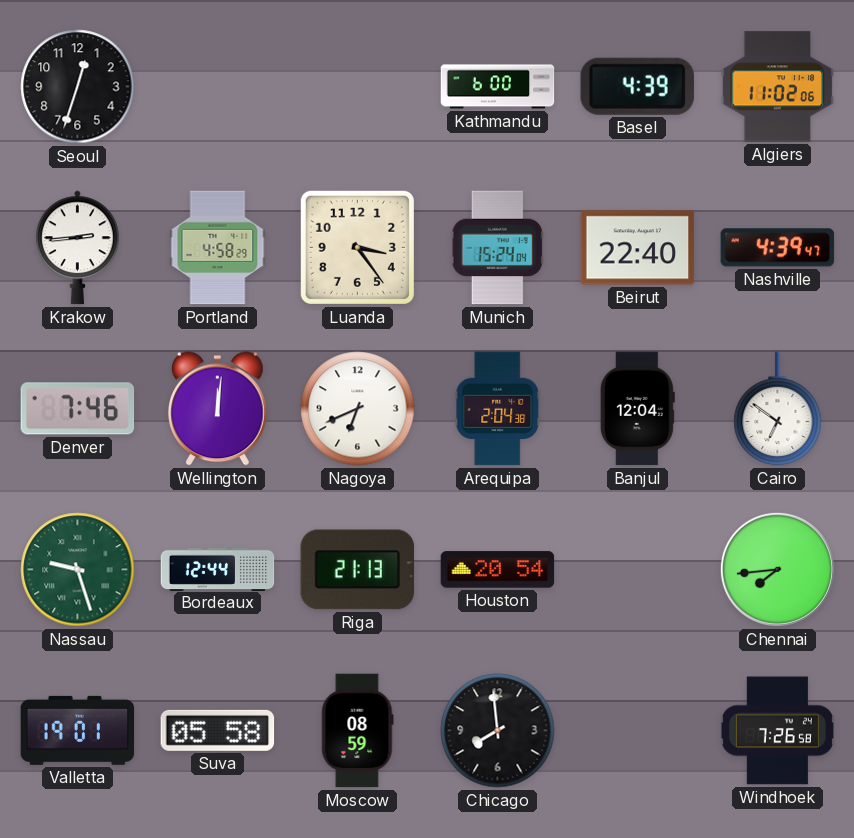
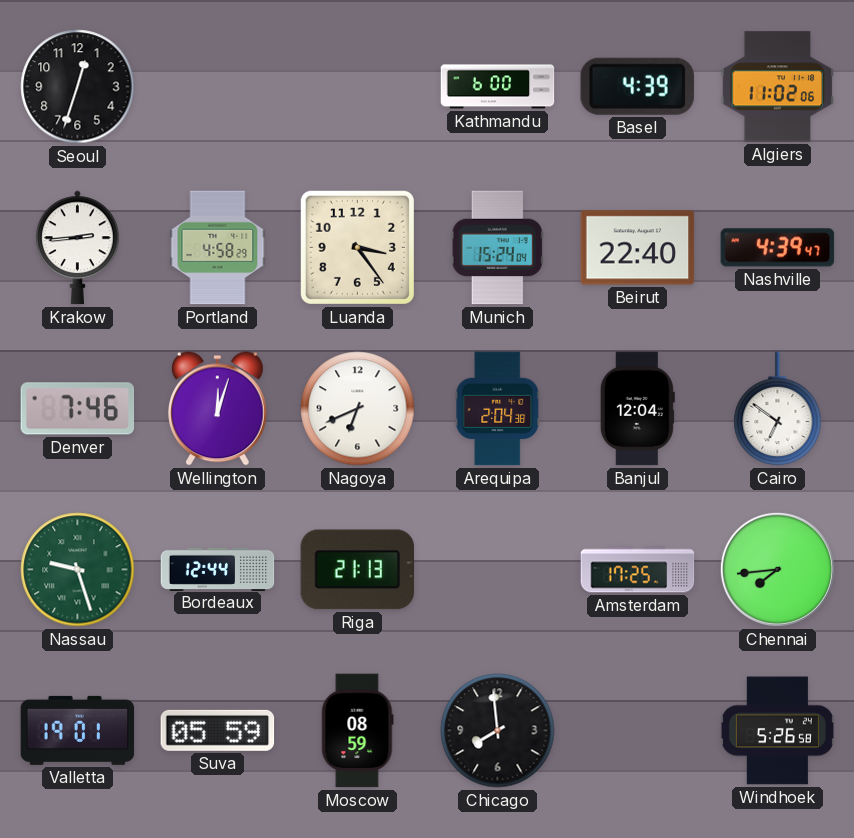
Wellington: 12:01 -> 12:03
Houston: 20:54 -> none
Amsterdam: none -> 17:25
Suva: 05:58 -> 05:59
Windhoek: 7:26 -> 5:26
